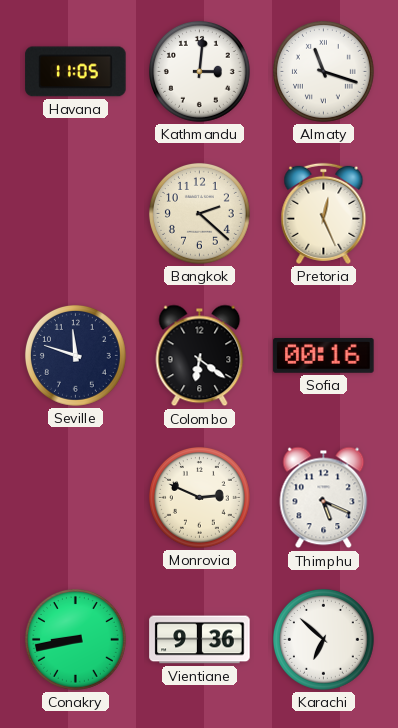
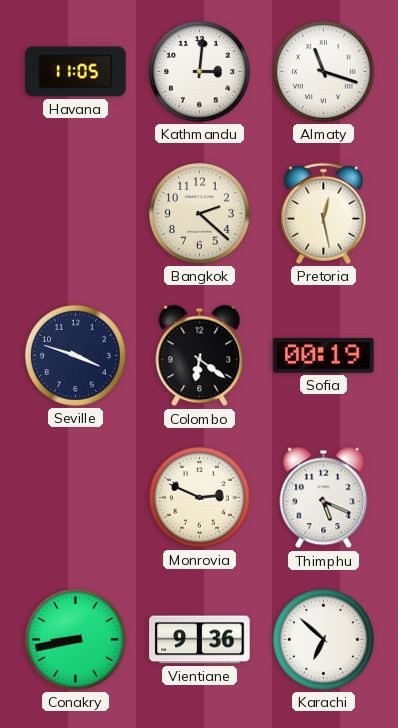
Pretoria: 12:26 -> 12:28
Seville: 11:48 -> 3:48
Sofia: 00:16 -> 00:19
